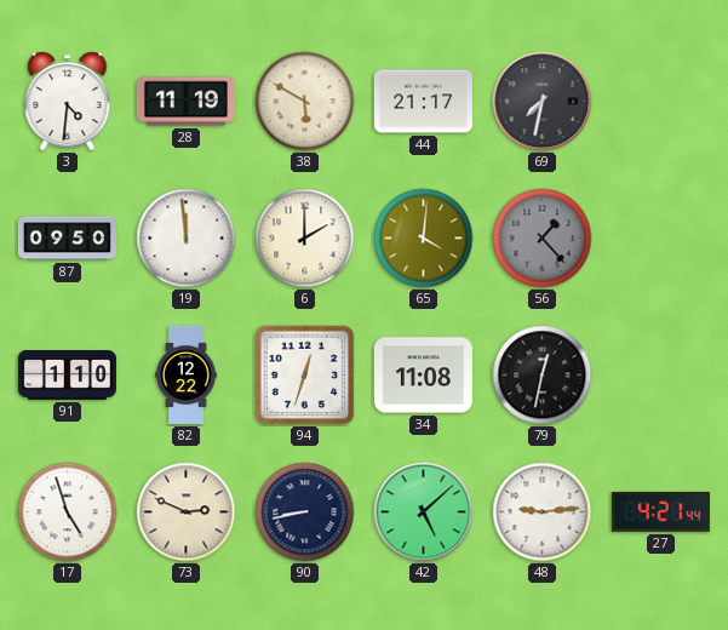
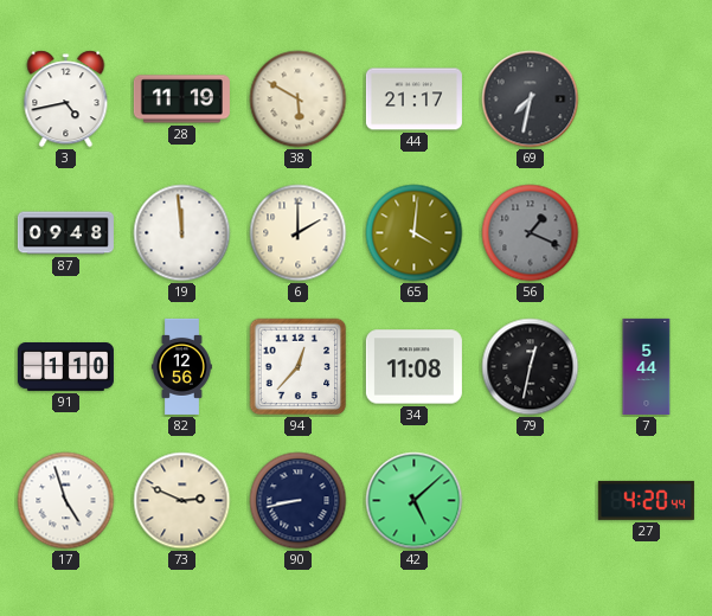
3: 4:31 -> 4:43
87: 09:50 -> 09:48
56: 1:23 -> 1:19
82: 12:22 -> 12:56
94: 12:33 -> 12:37
7: none -> 5:44
48: 9:14 -> none
27: 4:21 -> 4:20
